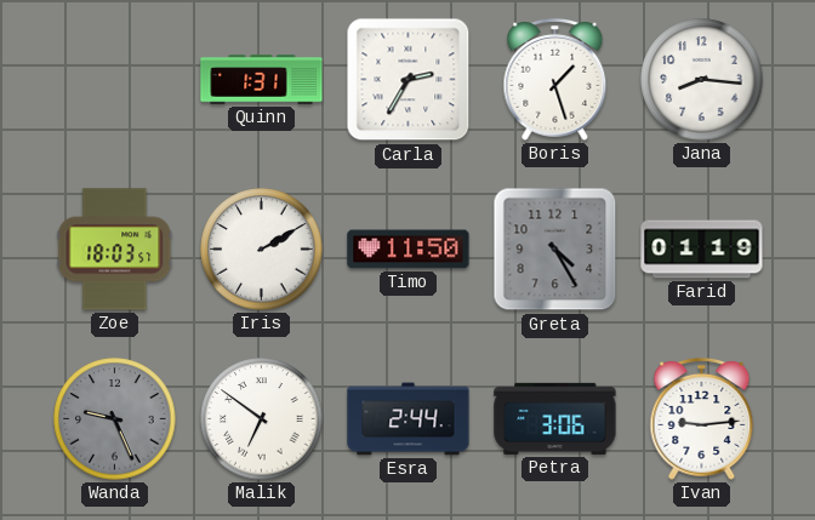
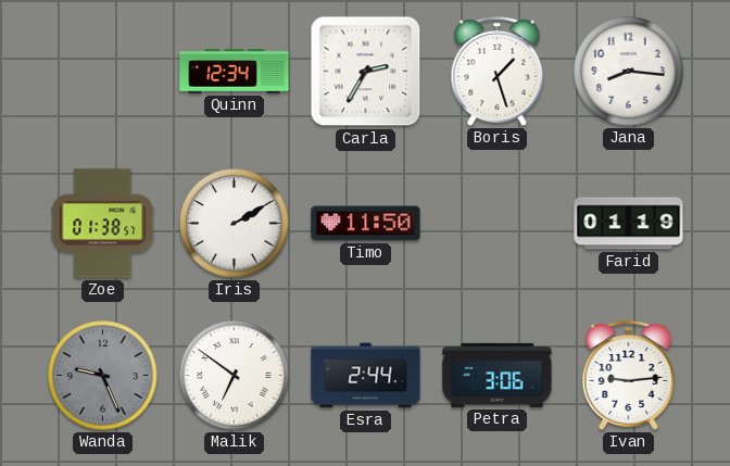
Quinn: 1:31 -> 12:34
Zoe: 18:03 -> 01:38
Greta: 4:25 -> none
